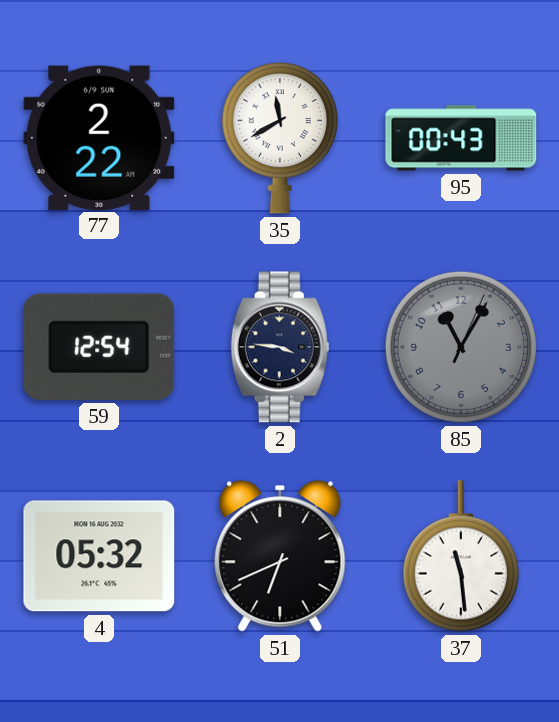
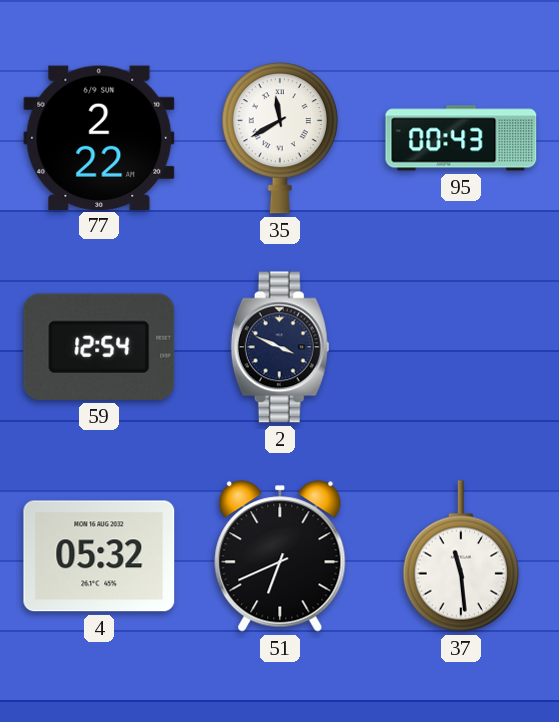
2: 3:46 -> 3:49
85: 11:05 -> none
